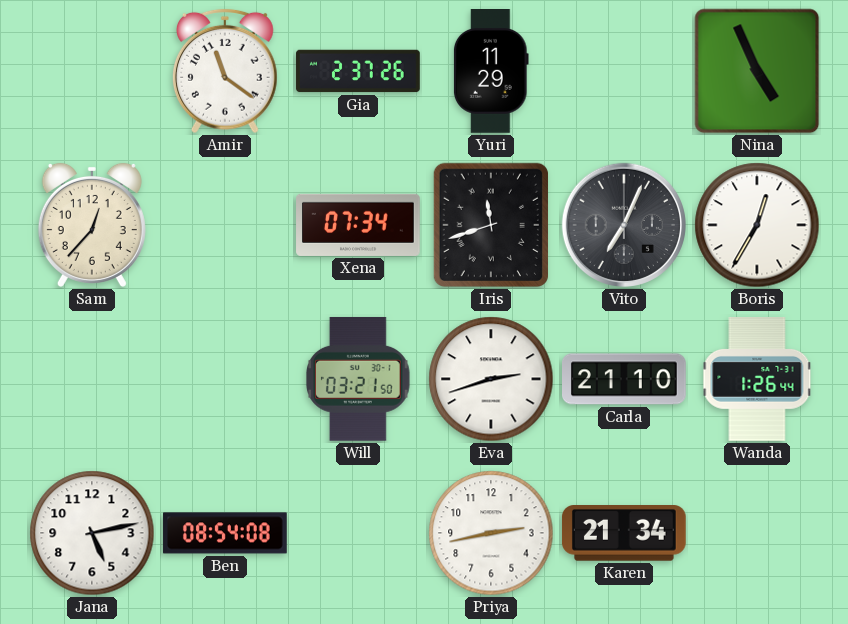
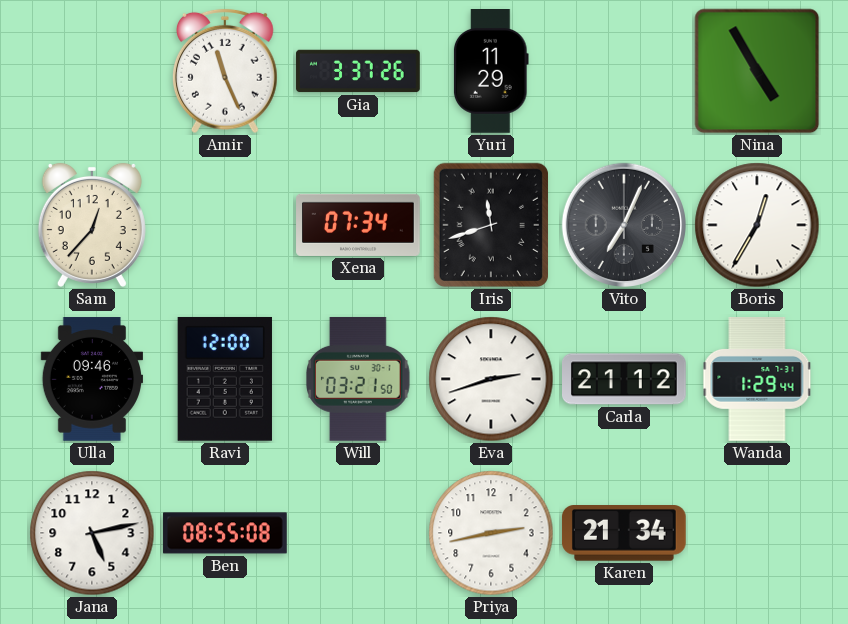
Amir: 11:21 -> 11:26
Gia: 2:37 -> 3:37
Nina: 4:56 -> 4:55
Ulla: none -> 09:46
Ravi: none -> 12:00
Carla: 21:10 -> 21:12
Wanda: 1:26 -> 1:29
Ben: 08:54 -> 08:55
